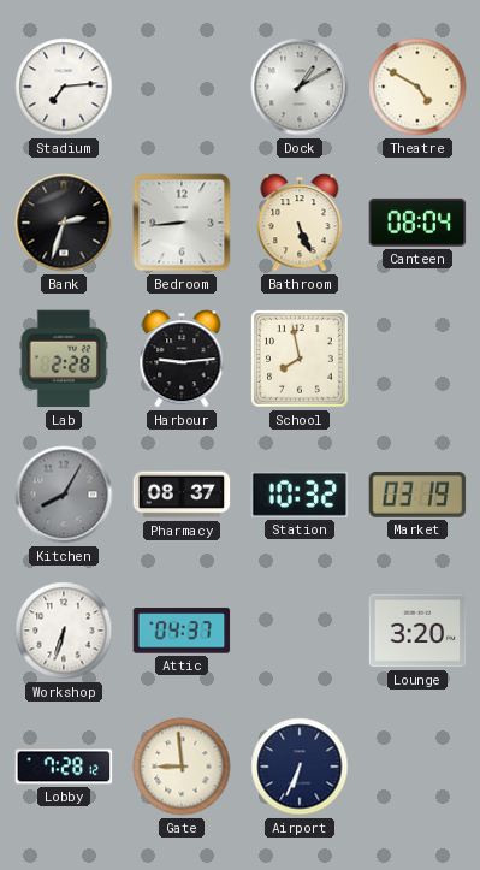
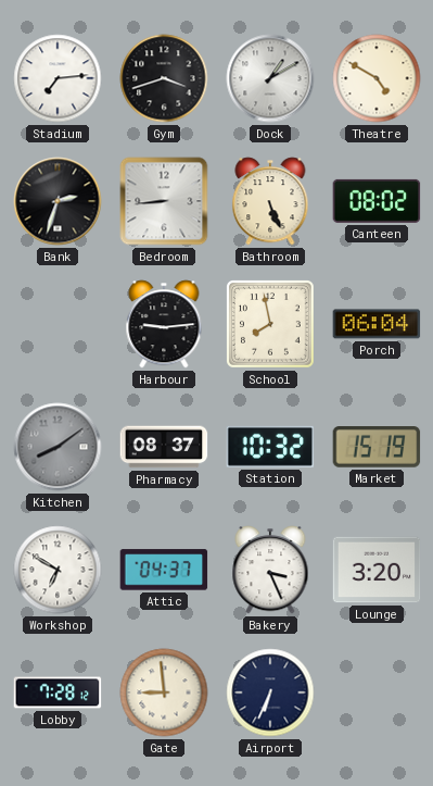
Gym: none -> 3:42
Canteen: 08:04 -> 08:02
Lab: 2:28 -> none
Porch: none -> 06:04
Kitchen: 8:05 -> 8:09
Market: 03:19 -> 15:19
Workshop: 6:33 -> 6:50
Bakery: none -> 3:26
